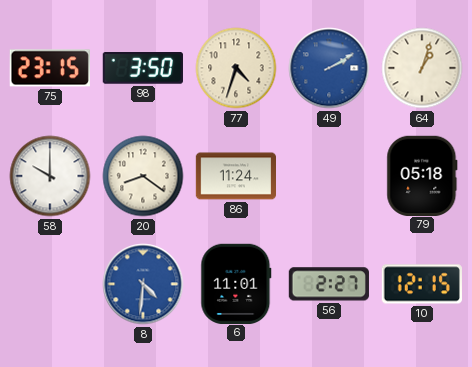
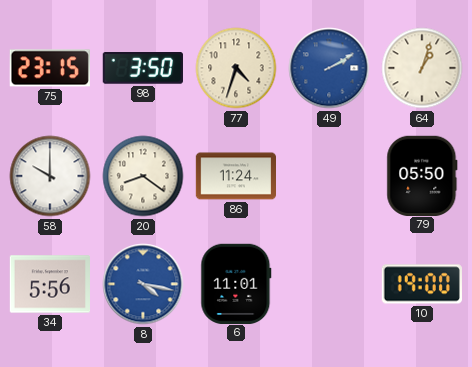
79: 05:18 -> 05:50
34: none -> 5:56
8: 4:31 -> 4:17
56: 2:27 -> none
10: 12:15 -> 19:00
